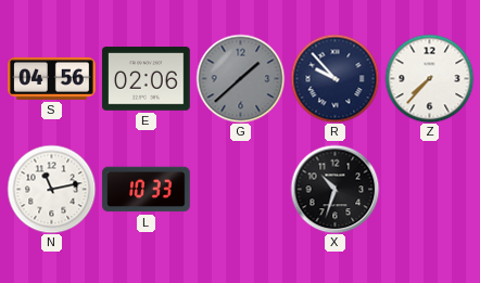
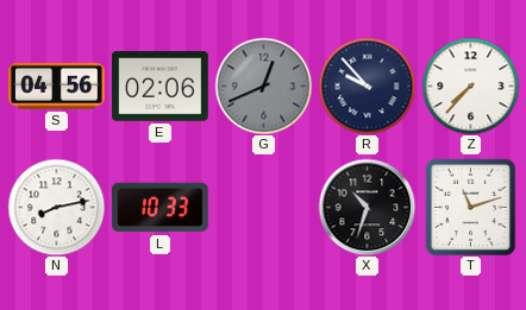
G: 1:38 -> 12:41
N: 11:13 -> 8:13
T: none -> 11:12
